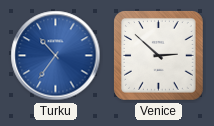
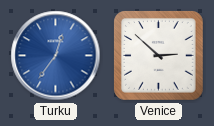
Turku: 10:36 -> 12:36
